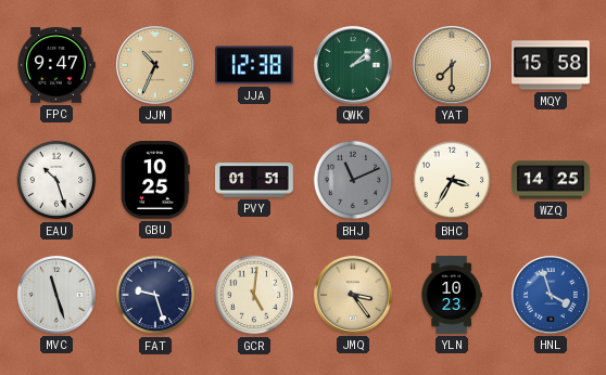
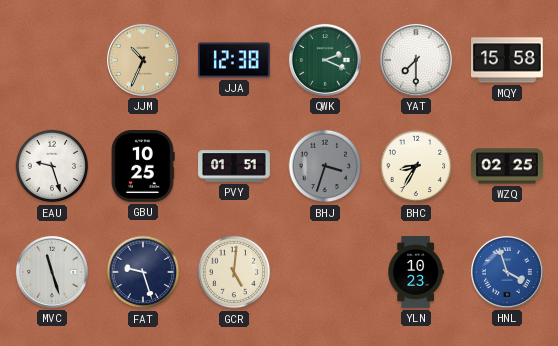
FPC: 9:47 -> none
QWK: 2:08 -> 2:19
YAT dial: champagne -> white
EAU: 10:27 -> 9:27
BHJ: 11:11 -> 3:33
BHC: 3:35 -> 8:35
WZQ: 14:25 -> 02:25
JMQ: 3:24 -> none
